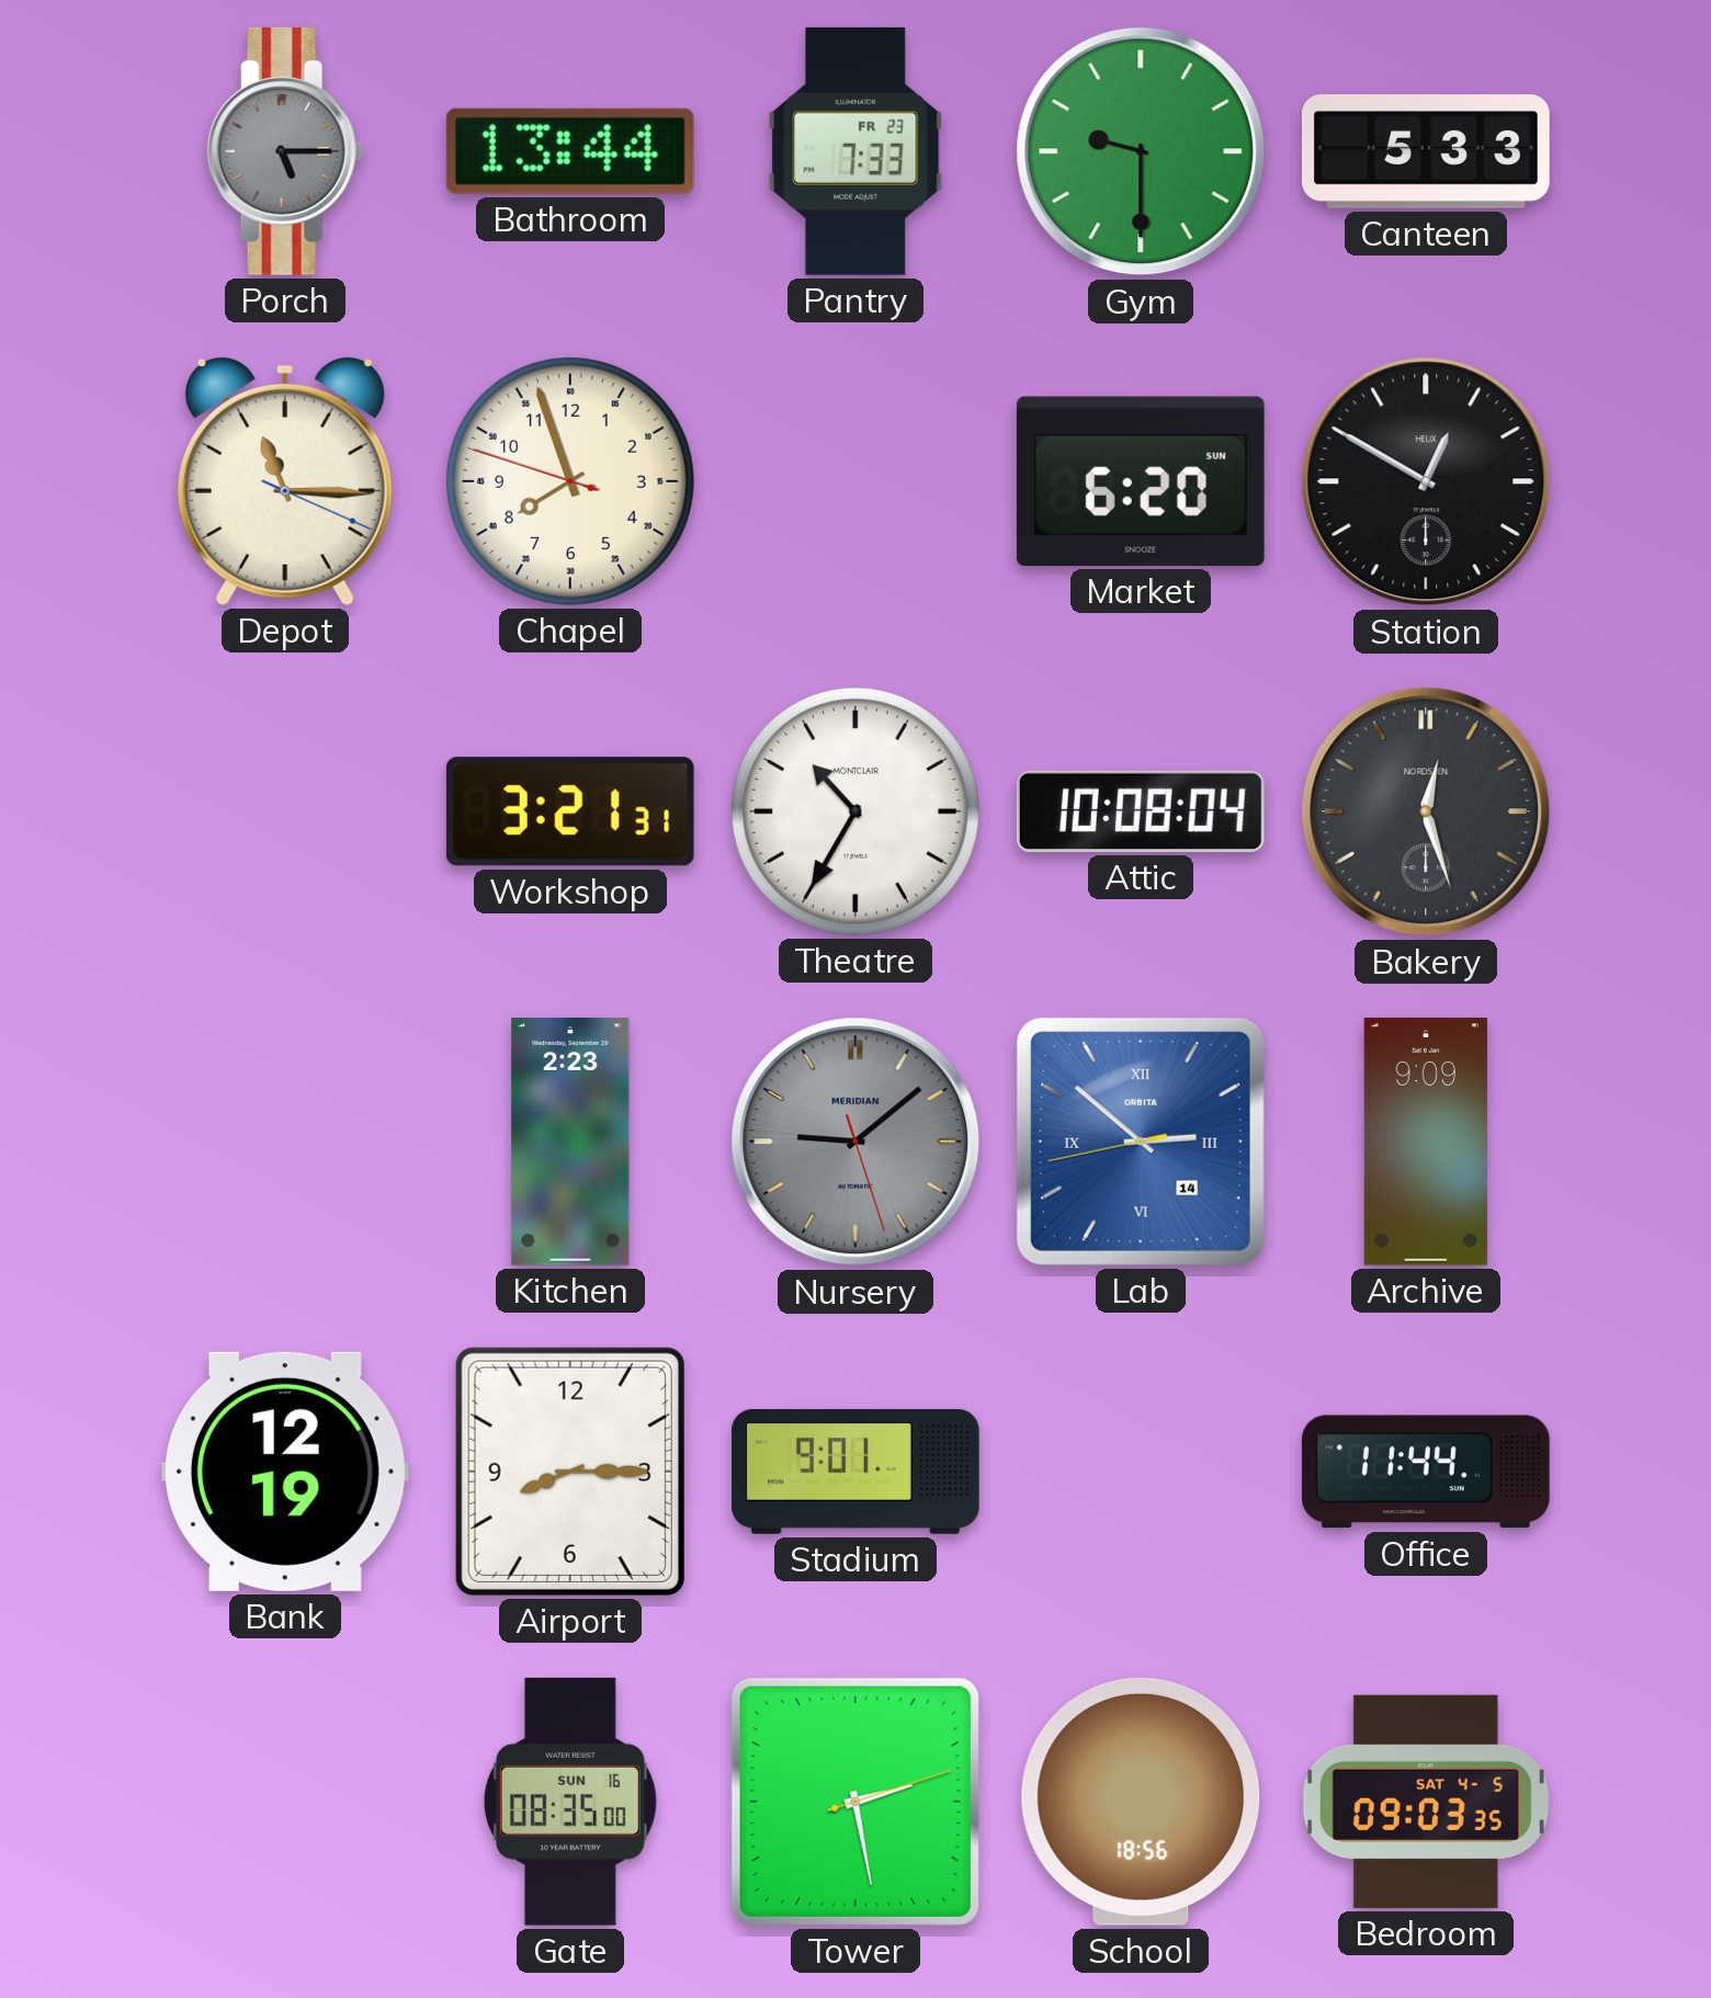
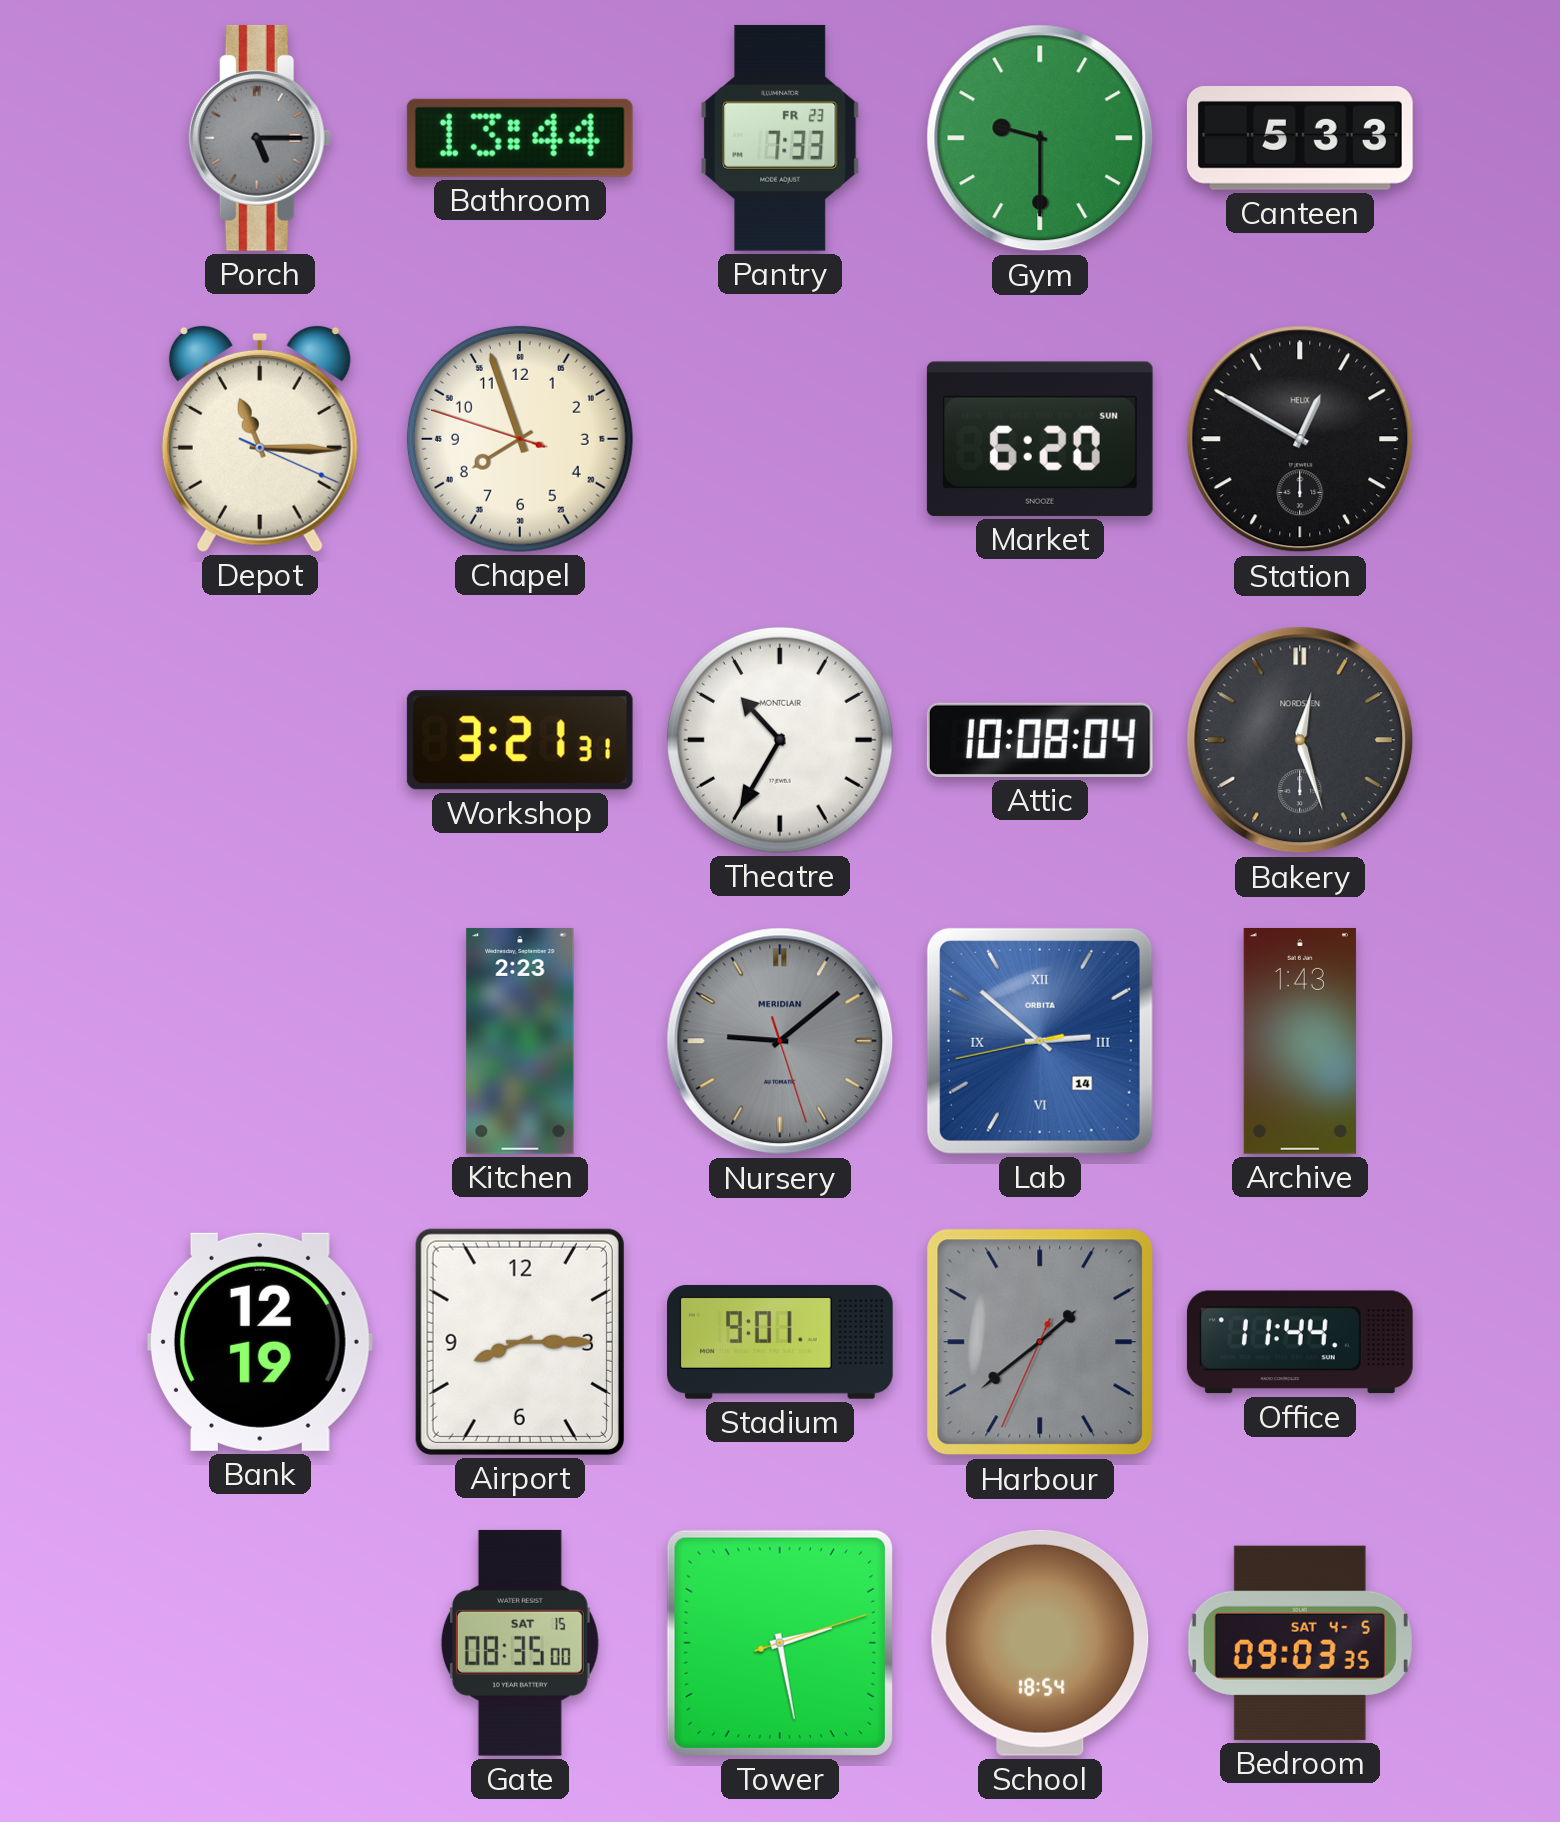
Archive: 9:09 -> 1:43
Harbour: none -> 1:38
Gate date: SUN 16 -> SAT 15
School: 18:56 -> 18:54
